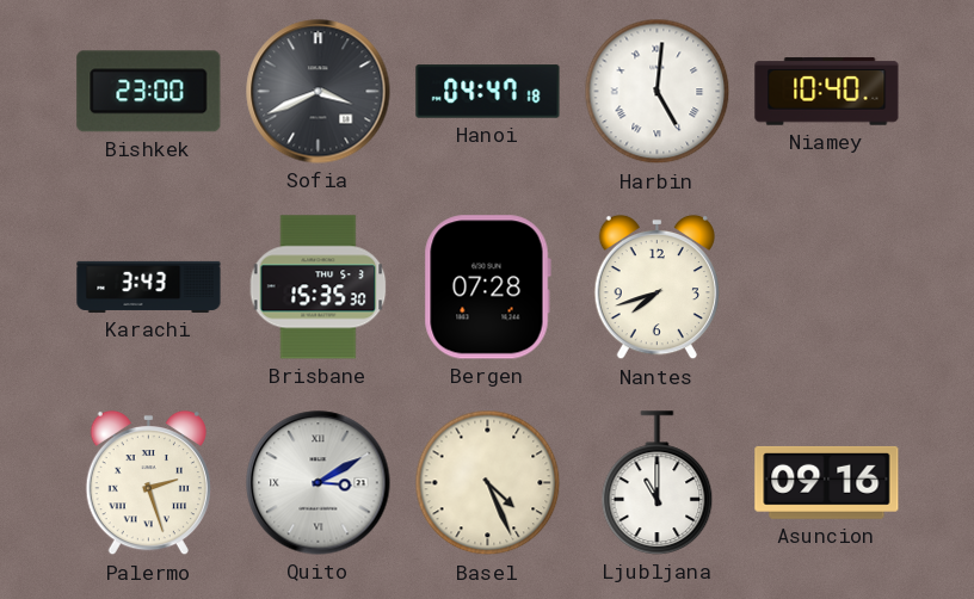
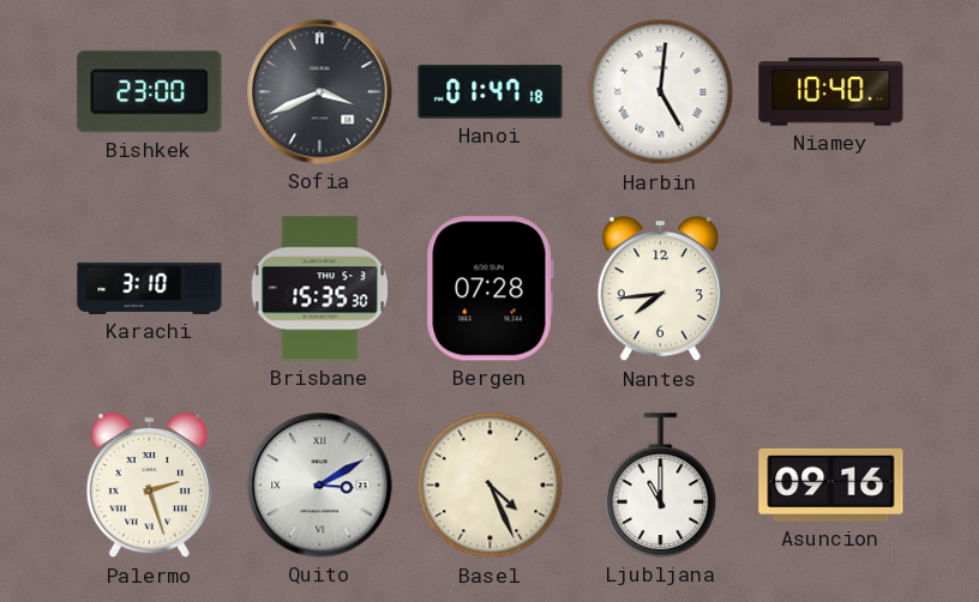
Hanoi: 04:47 -> 01:47
Karachi: 3:43 -> 3:10
Nantes: 7:42 -> 7:44
